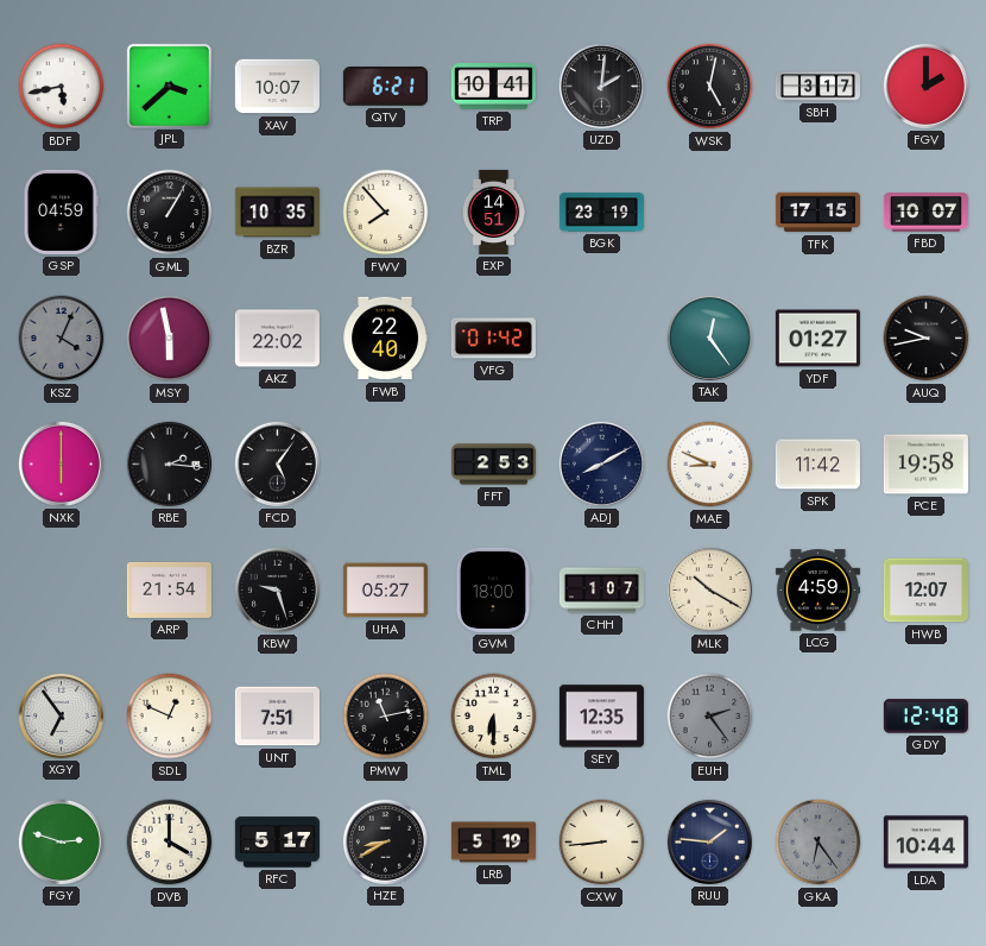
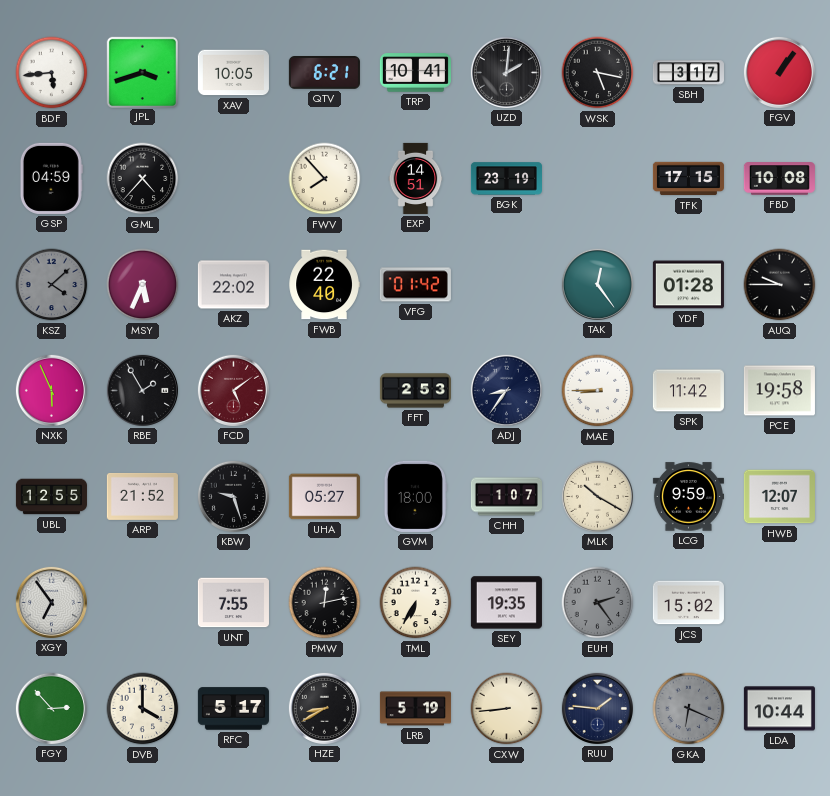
BDF: 5:43 -> 5:44
JPL: 3:38 -> 3:42
XAV: 10:07 -> 10:05
WSK: 5:02 -> 5:17
FGV: 2:00 -> 1:06
GML: 1:05 -> 4:37
BZR: 10:35 -> none
FBD: 10:07 -> 10:08
KSZ: 4:04 -> 4:08
MSY: 5:58 -> 5:34
YDF: 01:27 -> 01:28
AUQ: 9:43 -> 9:45
NXK: 6:00 -> 5:56
RBE: 2:16 -> 1:55
FCD: 5:06 -> 5:09
FCD dial: black -> burgundy
ADJ: 8:10 -> 8:36
MAE: 8:49 -> 8:45
UBL: none -> 12:55
ARP: 21:54 -> 21:52
LCG: 4:59 -> 9:59
SDL: 12:49 -> none
UNT: 7:51 -> 7:55
PMW: 11:13 -> 12:13
TML: 6:30 -> 6:35
SEY: 12:35 -> 19:35
JCS: none -> 15:02
GDY: 12:48 -> none
FGY: 2:48 -> 2:53
GKA: 6:24 -> 6:19
